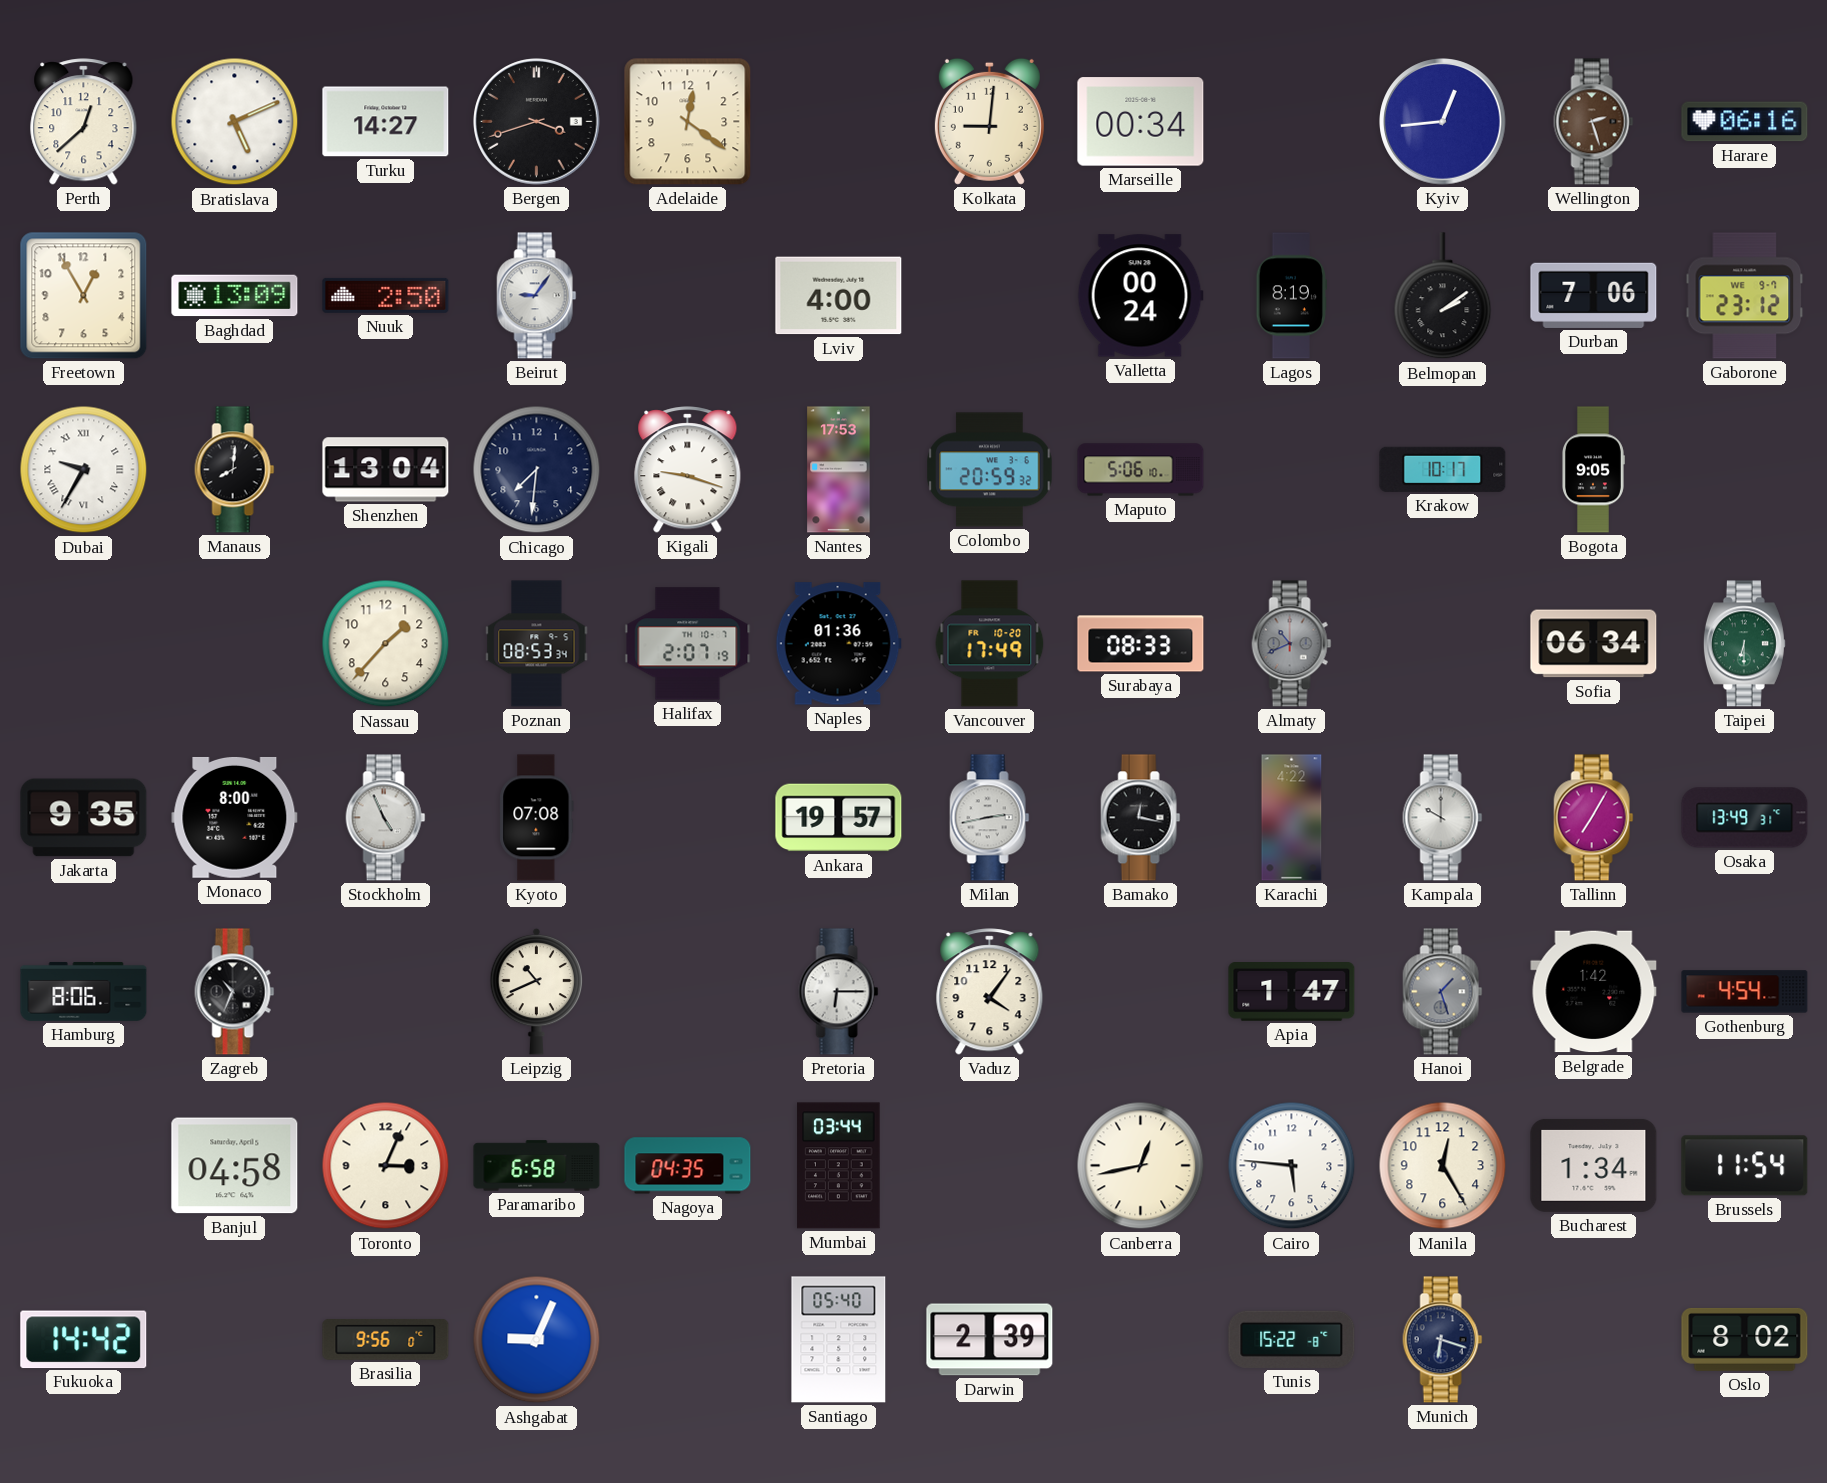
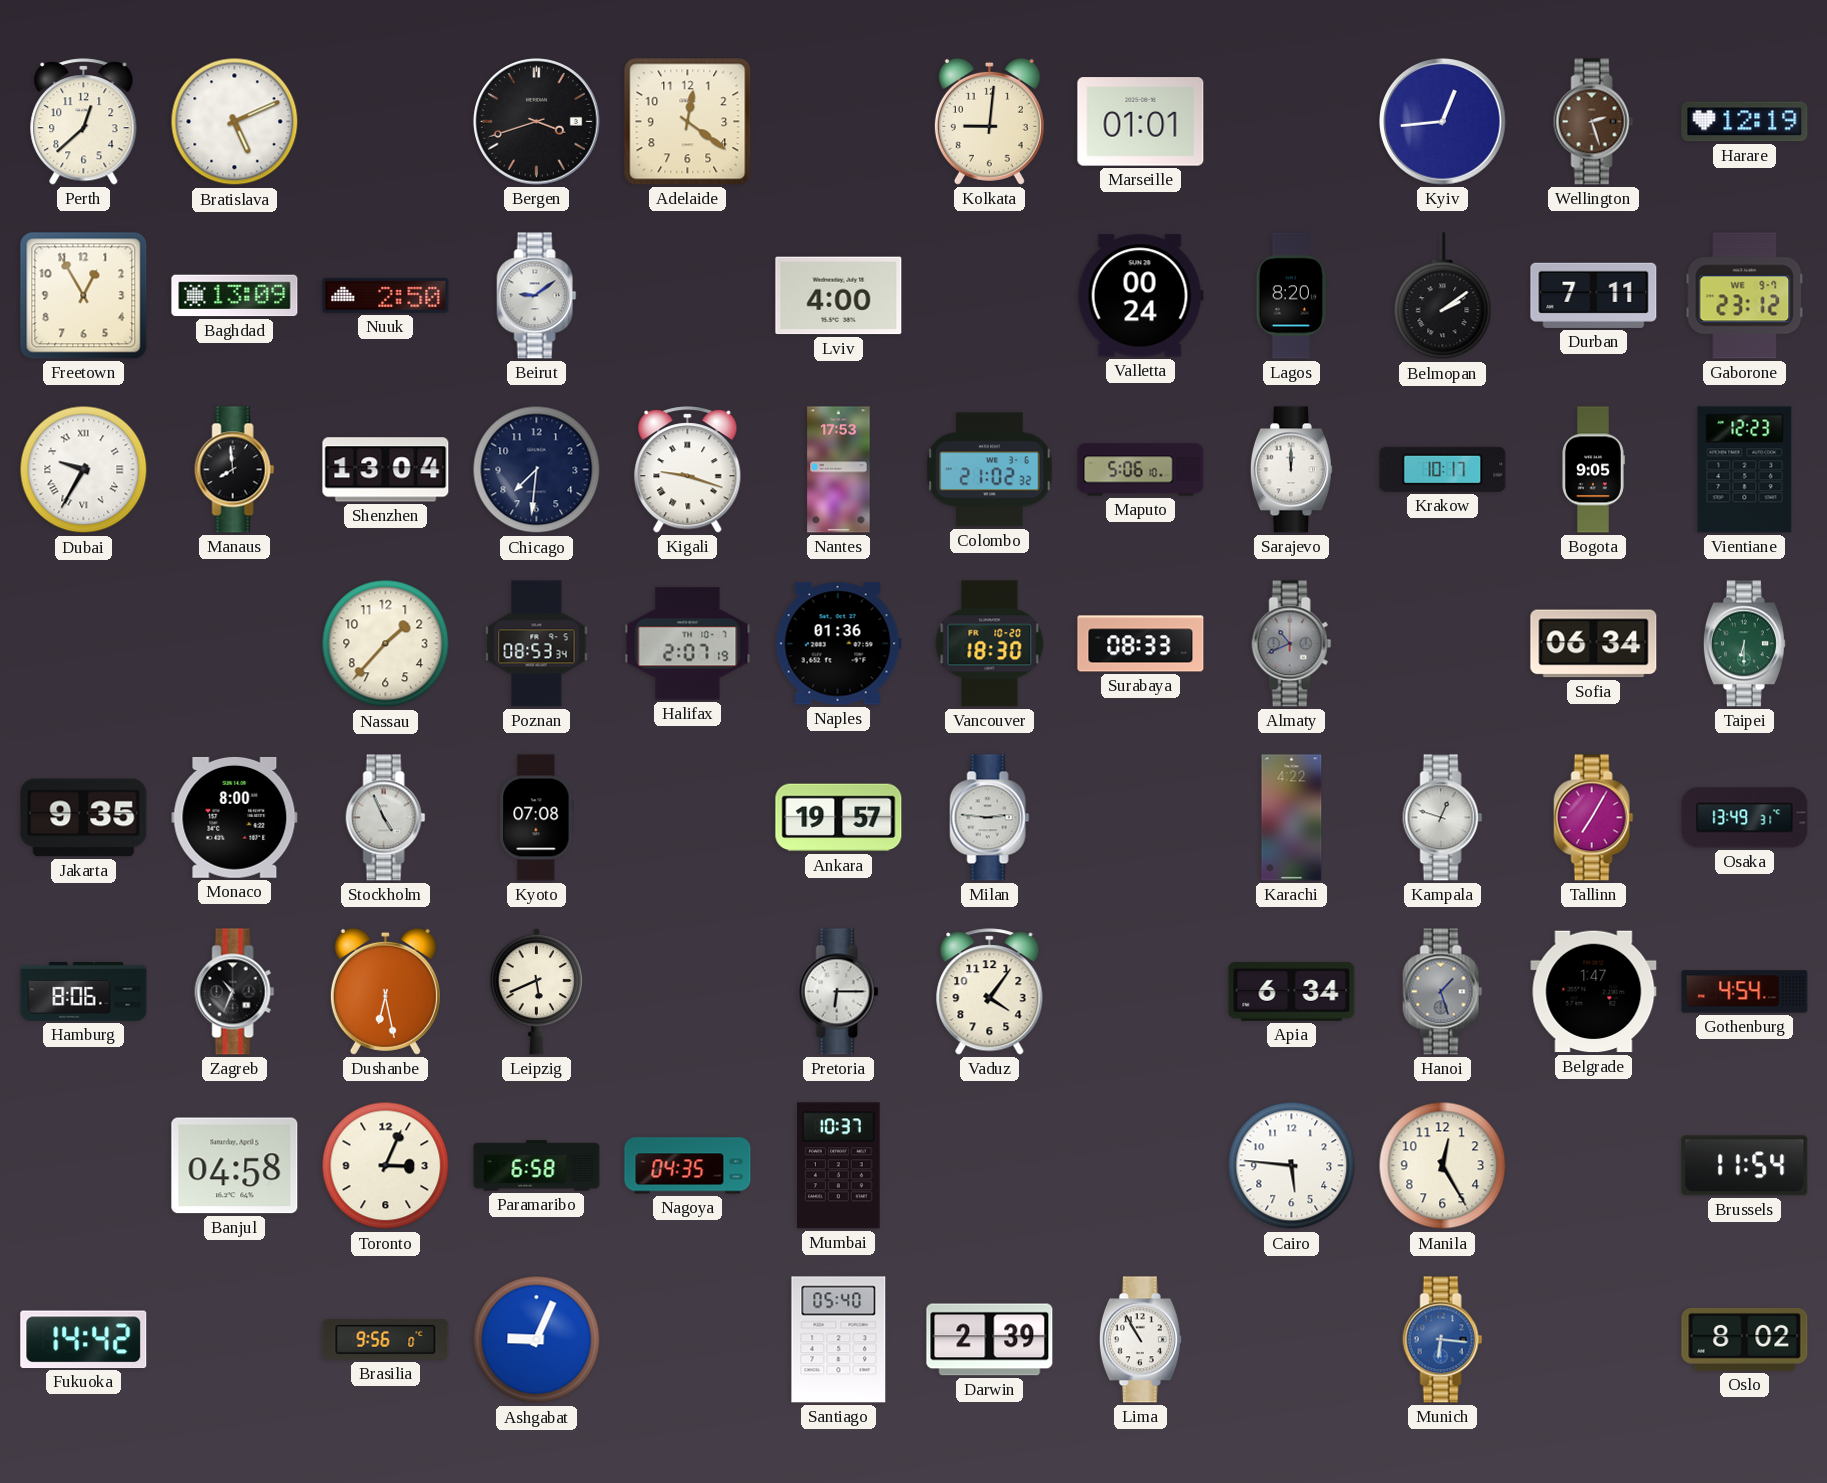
Turku: 14:27 -> none
Marseille: 00:34 -> 01:01
Harare: 06:16 -> 12:19
Beirut: 9:06 -> 9:09
Lagos: 8:19 -> 8:20
Durban: 7:06 -> 7:11
Manaus: 8:01 -> 7:59
Colombo: 20:59 -> 21:02
Sarajevo: none -> 12:00
Vientiane: none -> 12:23
Vancouver: 17:49 -> 18:30
Milan: 2:43 -> 2:46
Bamako: 12:17 -> none
Kampala: 10:00 -> 12:48
Dushanbe: none -> 6:28
Leipzig: 10:41 -> 5:41
Apia: 1:47 -> 6:34
Belgrade: 1:42 -> 1:47
Mumbai: 03:44 -> 10:37
Canberra: 12:43 -> none
Bucharest: 1:34 -> none
Lima: none -> 10:55
Tunis: 15:22 -> none
Munich: 6:18 -> 6:16
Munich dial: navy -> blue
